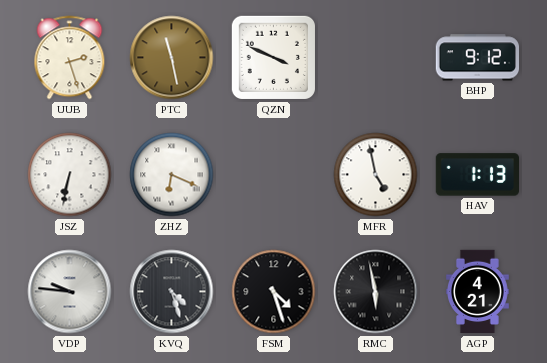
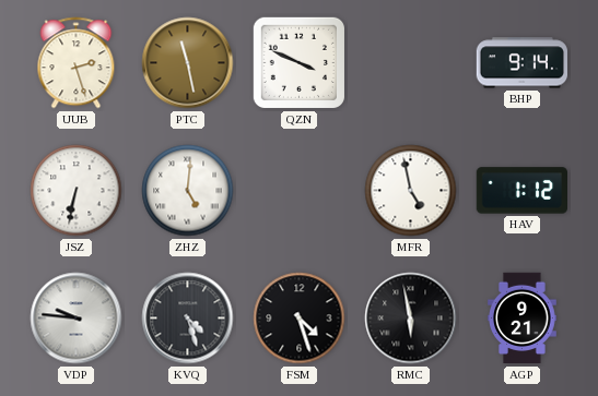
BHP: 9:12 -> 9:14
ZHZ: 6:19 -> 5:01
HAV: 1:13 -> 1:12
AGP: 4:21 -> 9:21
